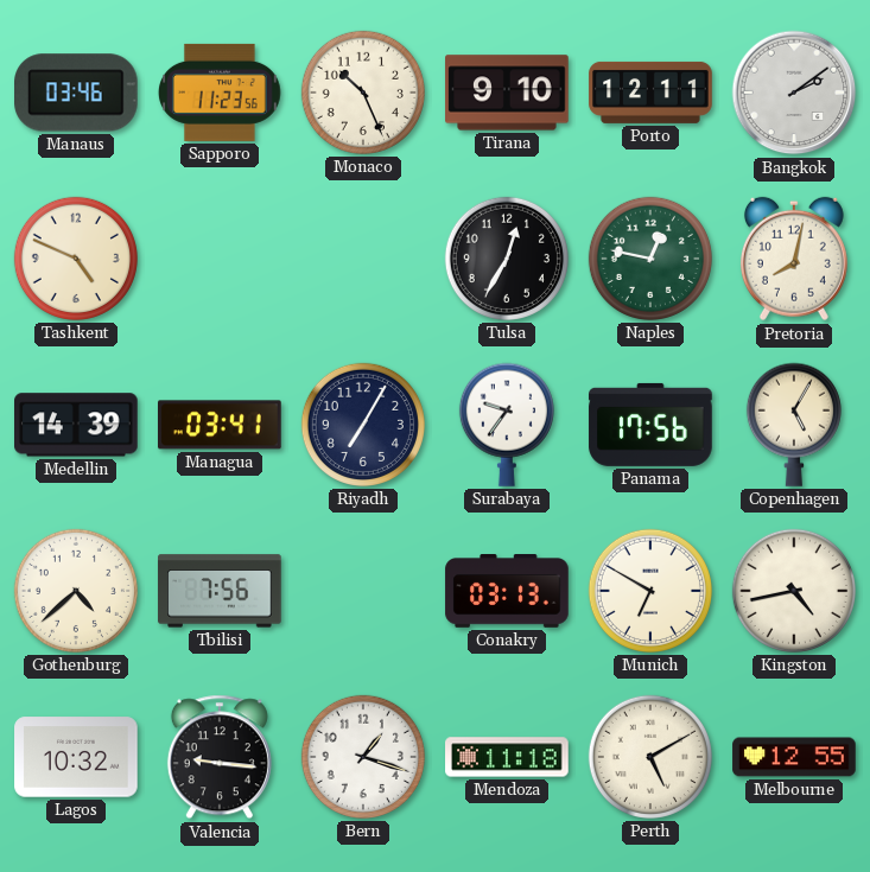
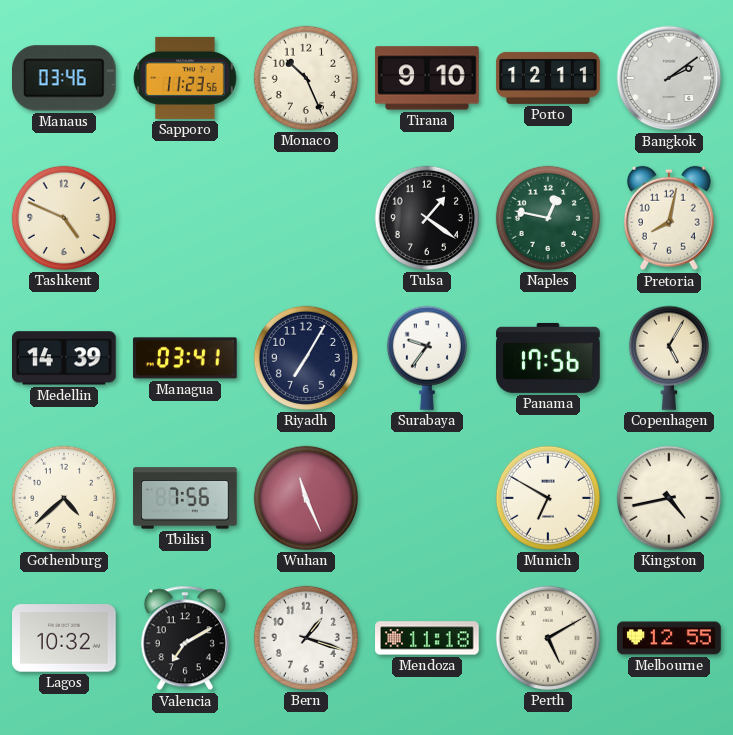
Tulsa: 12:35 -> 1:21
Wuhan: none -> 11:26
Conakry: 03:13 -> none
Valencia: 9:16 -> 7:10
